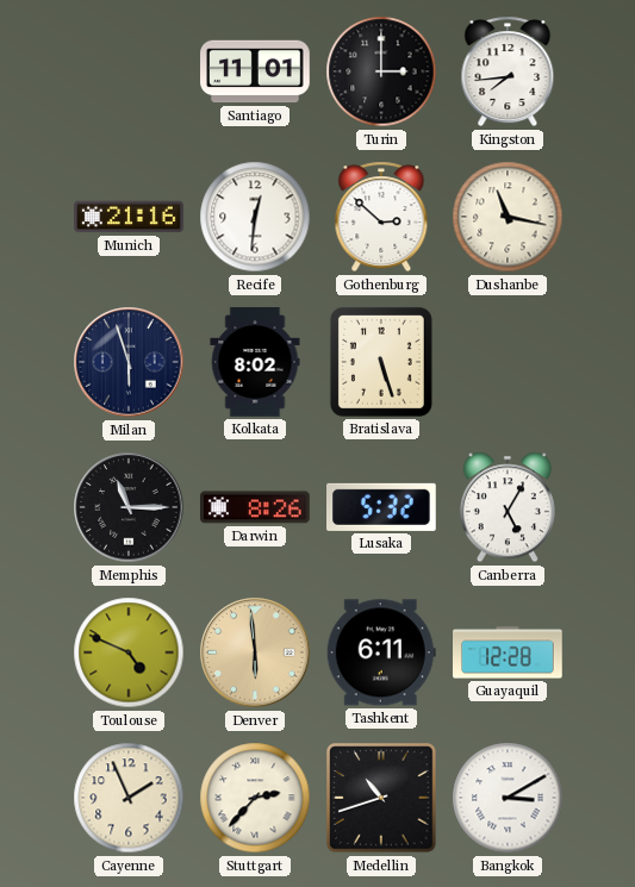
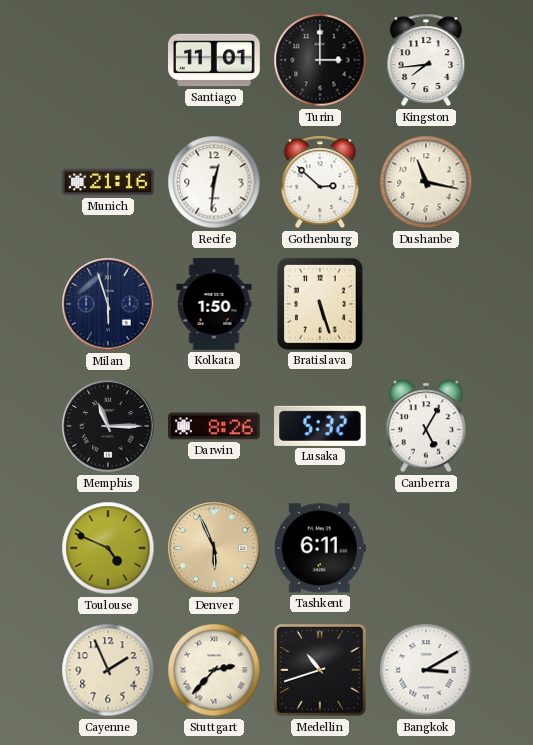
Kolkata: 8:02 -> 1:50
Denver: 5:59 -> 5:56
Guayaquil: 12:28 -> none
